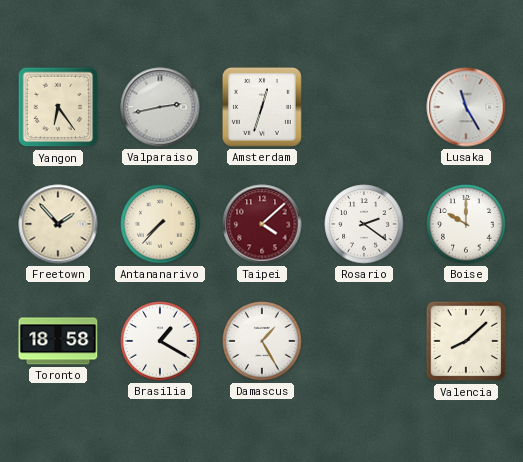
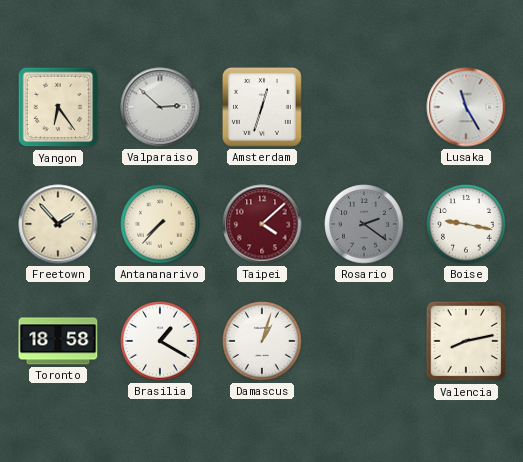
Valparaiso: 2:43 -> 2:52
Rosario dial: white -> grey
Boise: 10:00 -> 9:17
Damascus: 1:25 -> 1:03
Valencia: 8:08 -> 8:13
